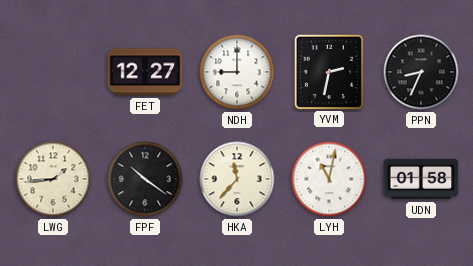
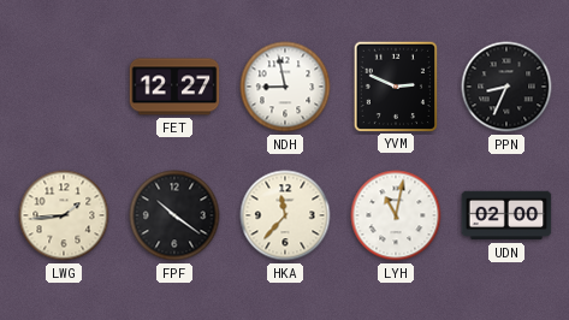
NDH: 9:00 -> 8:58
YVM: 2:32 -> 2:49
UDN: 01:58 -> 02:00
